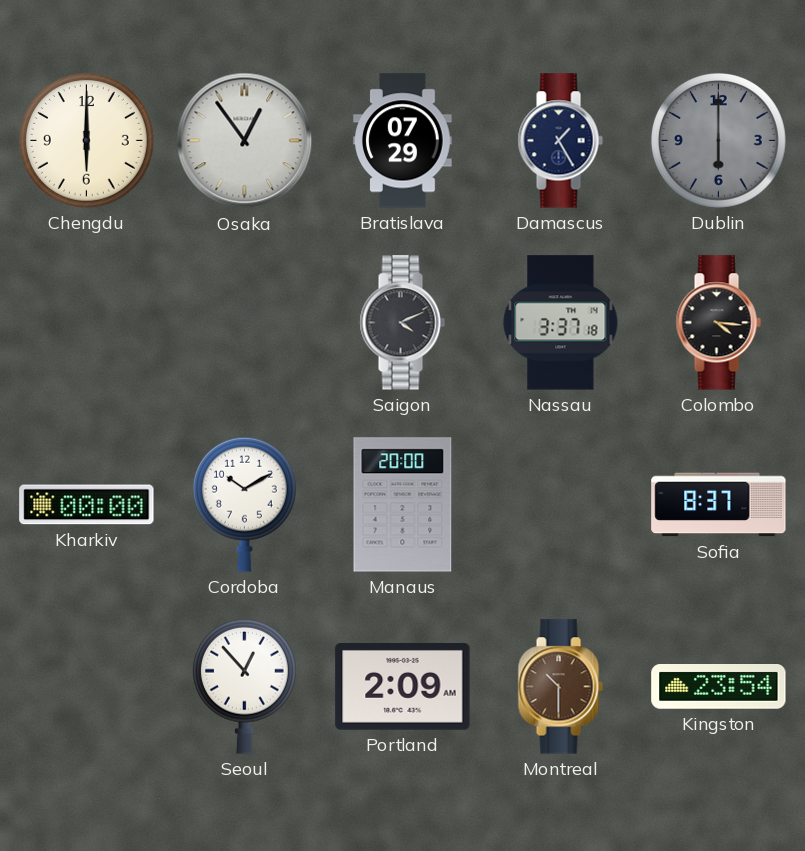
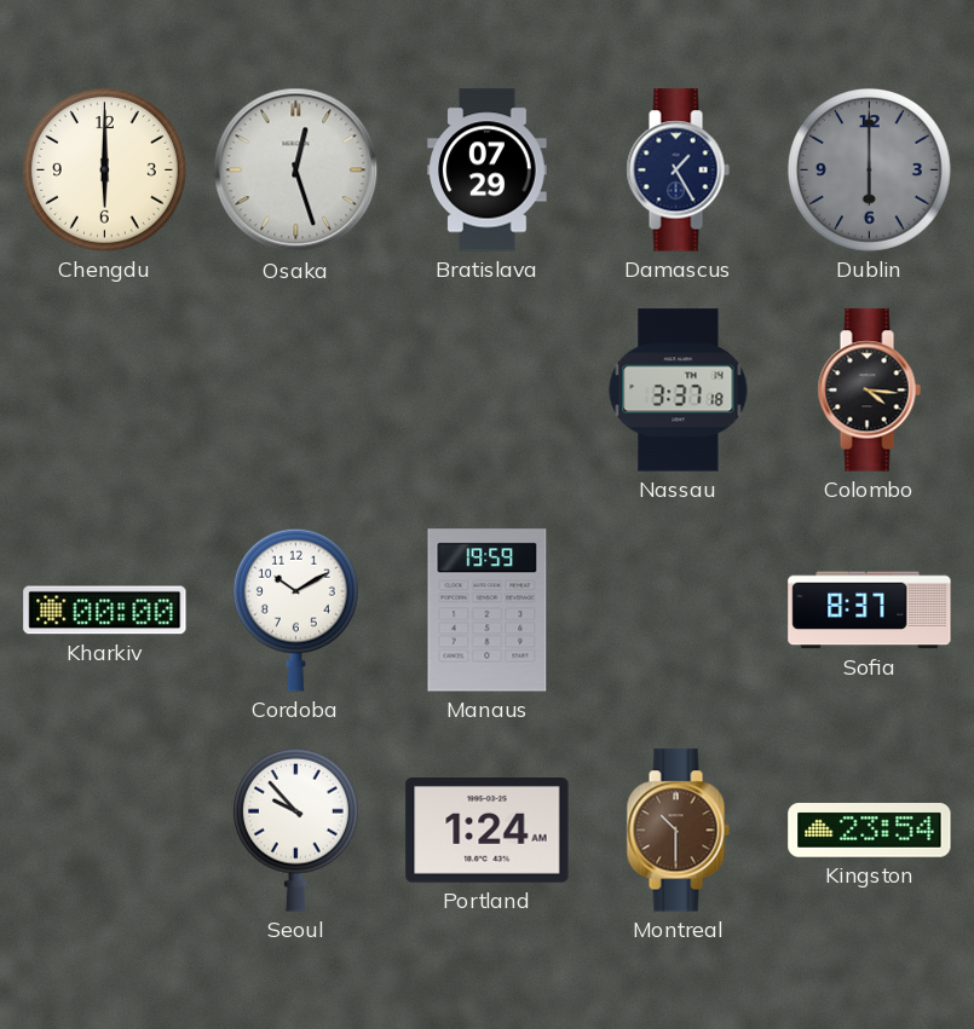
Osaka: 12:54 -> 12:27
Saigon: 4:11 -> none
Manaus: 20:00 -> 19:59
Seoul: 12:53 -> 9:53
Portland: 2:09 -> 1:24
